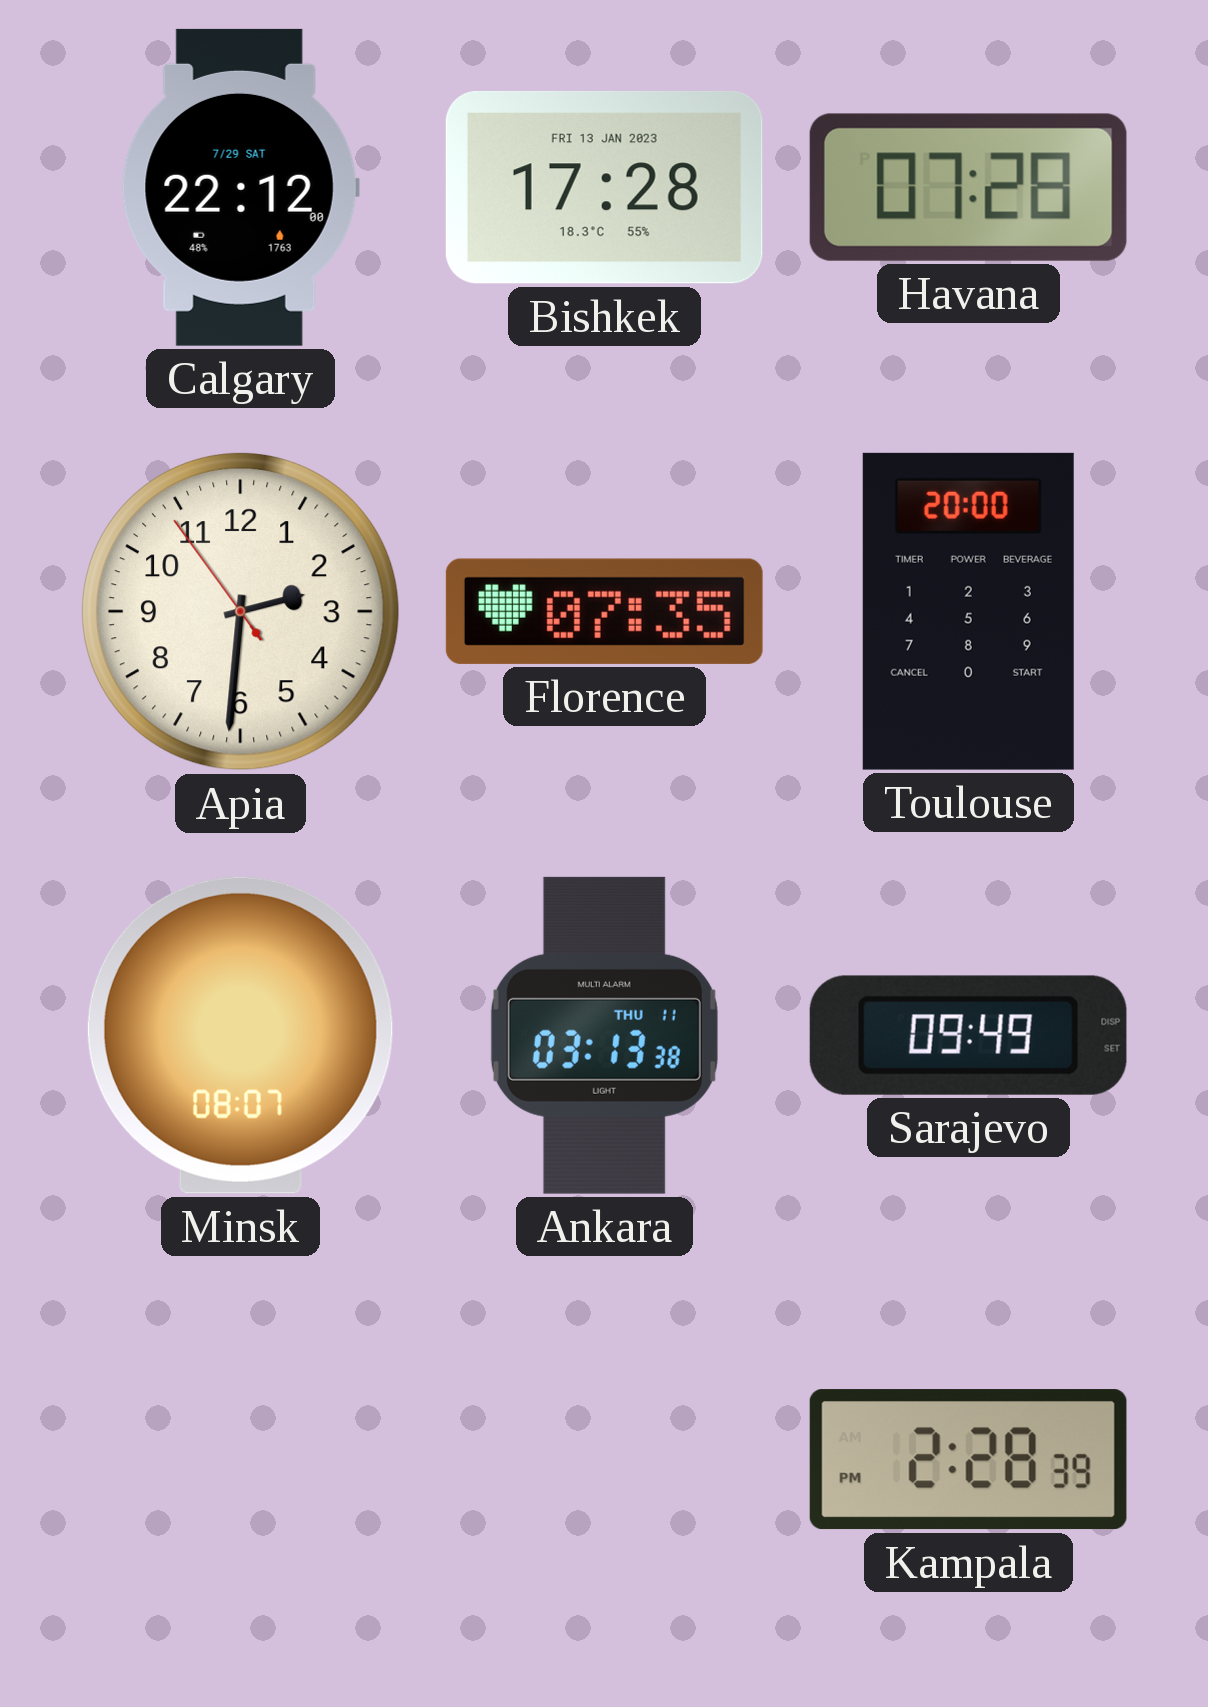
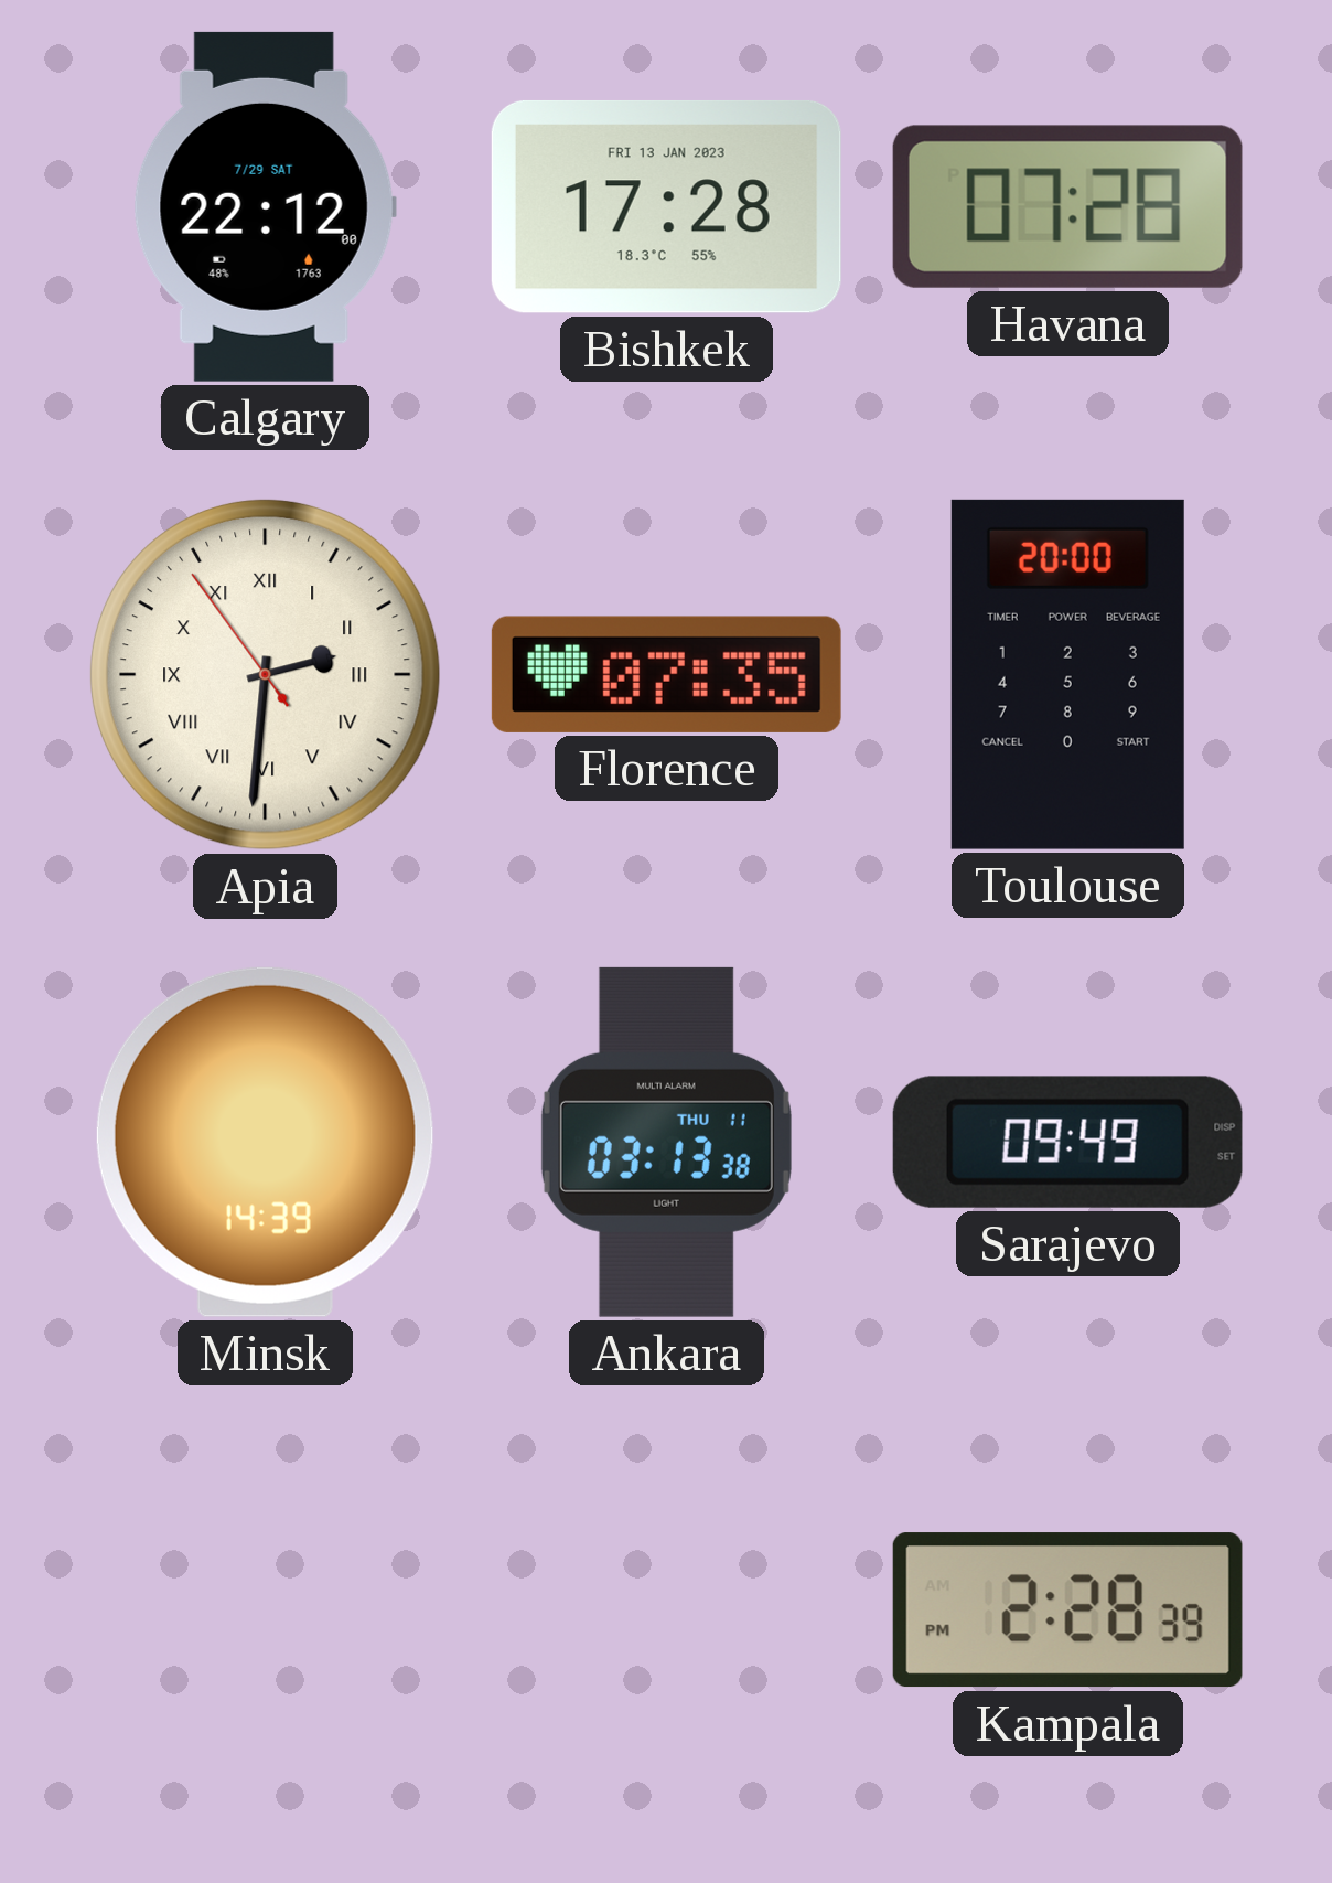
Apia numerals: Arabic -> Roman
Minsk: 08:07 -> 14:39
